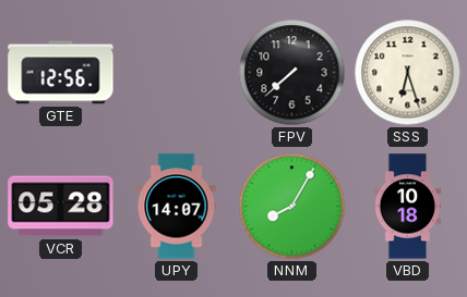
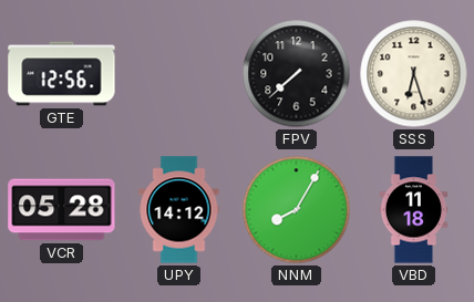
UPY: 14:07 -> 14:12
VBD: 10:18 -> 11:18
